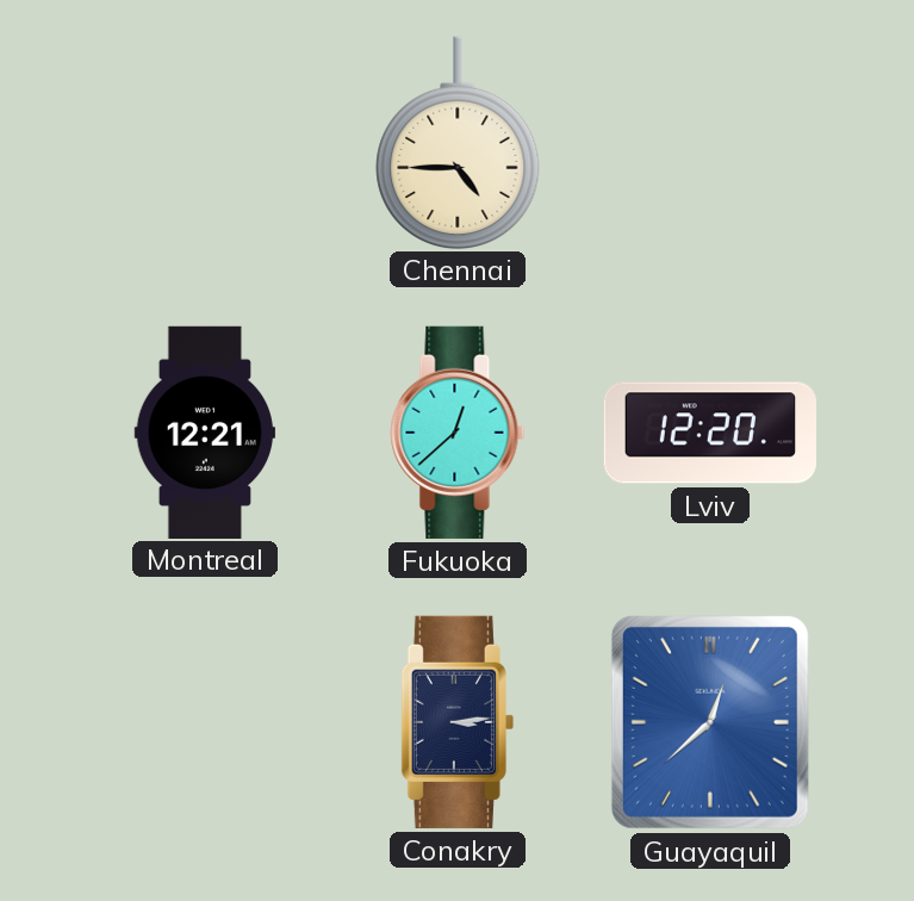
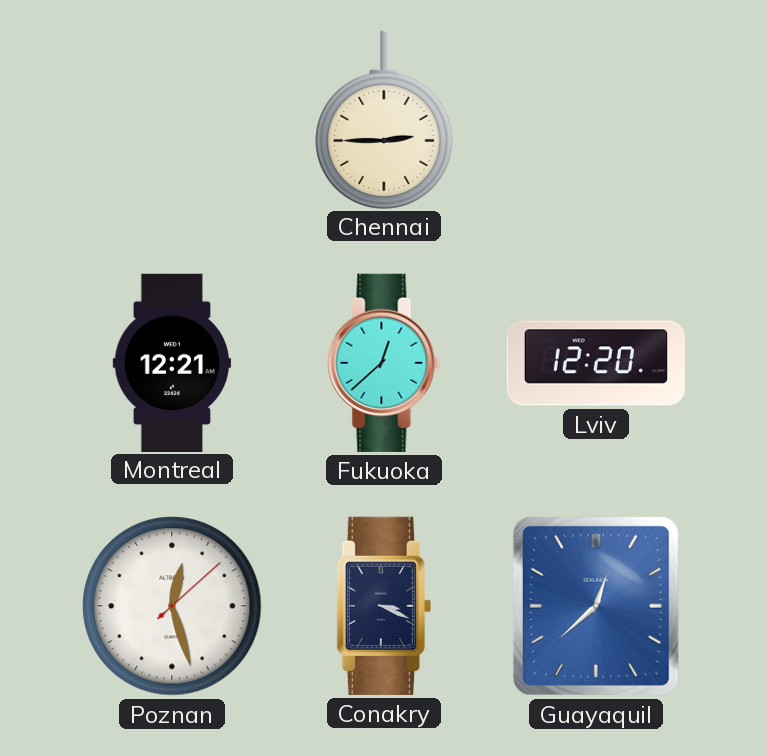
Chennai: 4:45 -> 2:45
Poznan: none -> 12:27
Conakry: 3:14 -> 3:19
